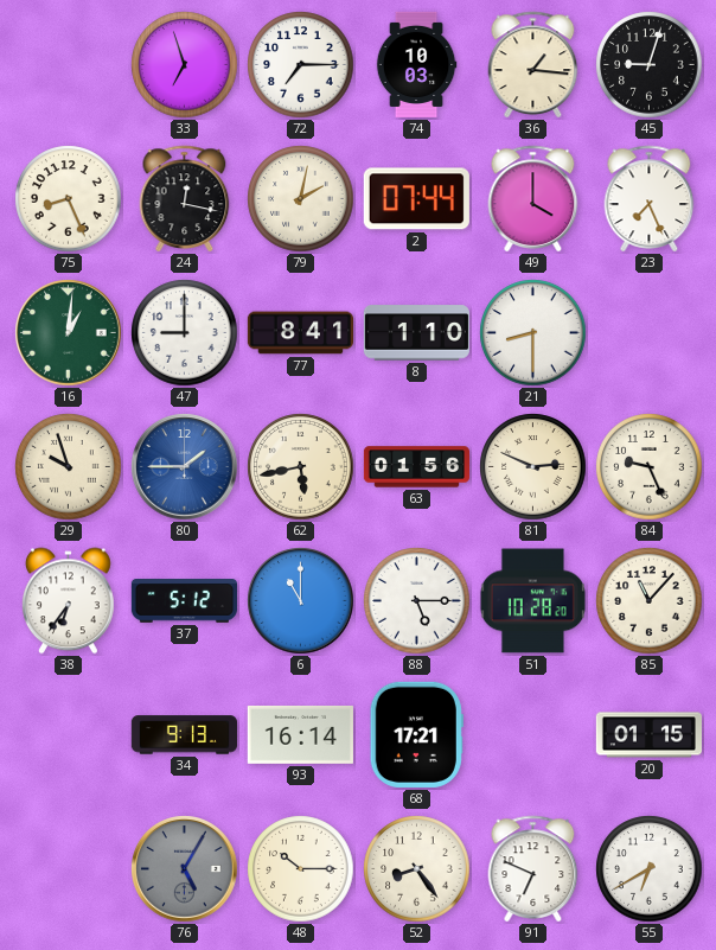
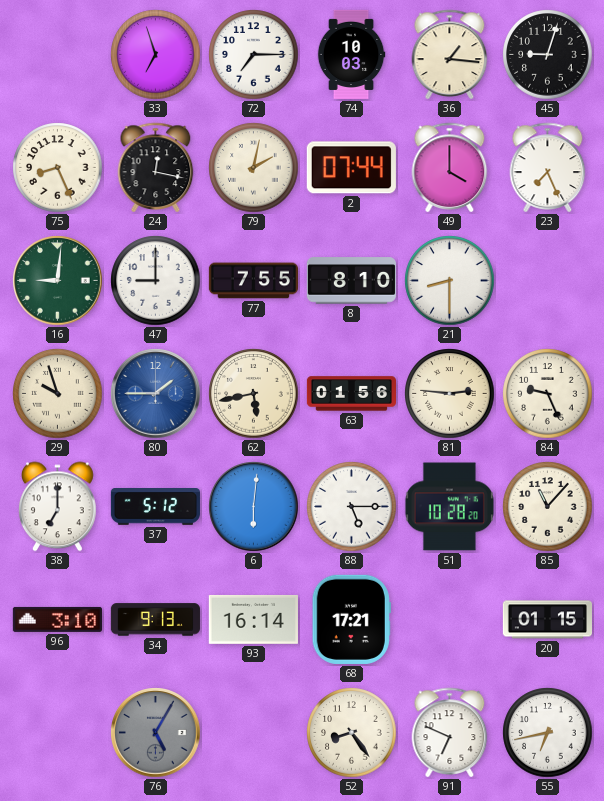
16: 1:01 -> 9:01
77: 8:41 -> 7:55
8: 1:10 -> 8:10
81: 2:49 -> 2:46
38: 6:36 -> 7:00
6: 11:00 -> 6:01
96: none -> 3:10
48: 10:15 -> none
55: 6:40 -> 6:43
